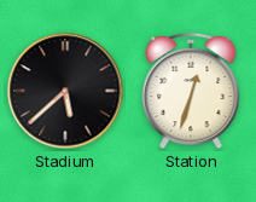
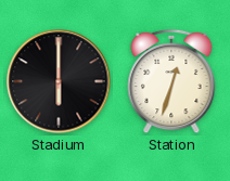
Stadium: 5:38 -> 6:00
